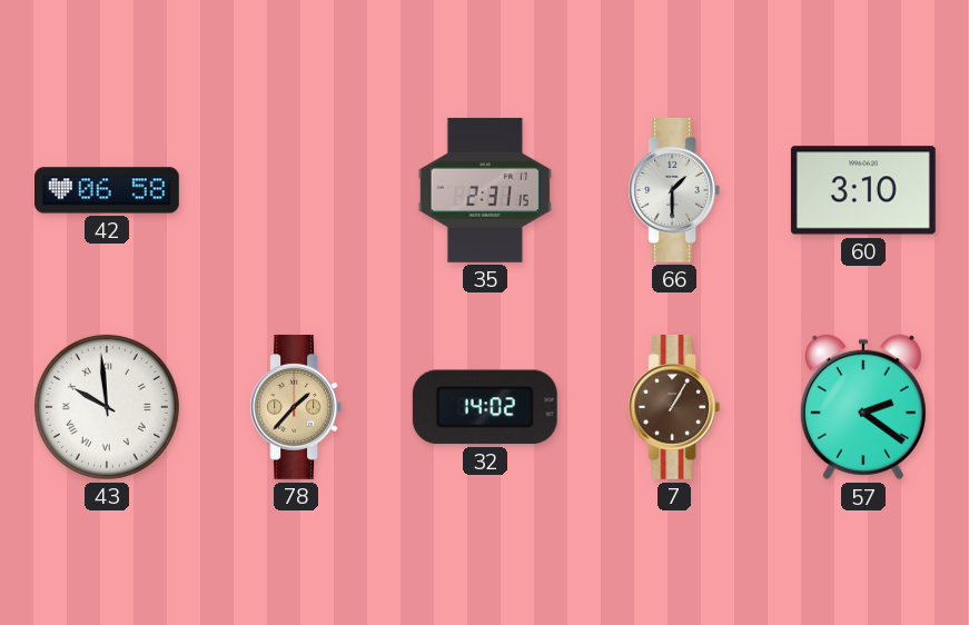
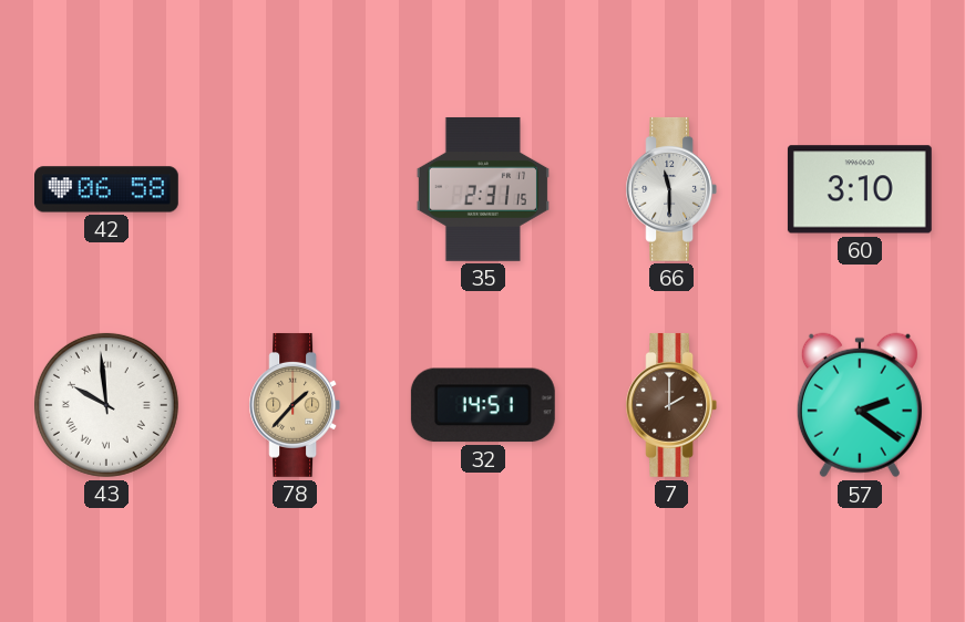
66: 1:30 -> 11:30
32: 14:02 -> 14:51
7: 1:05 -> 2:00
